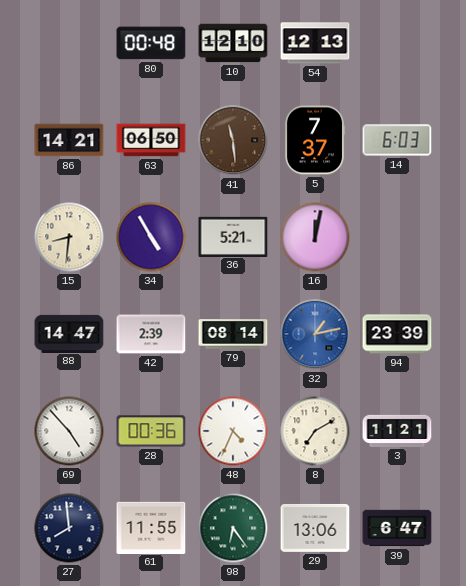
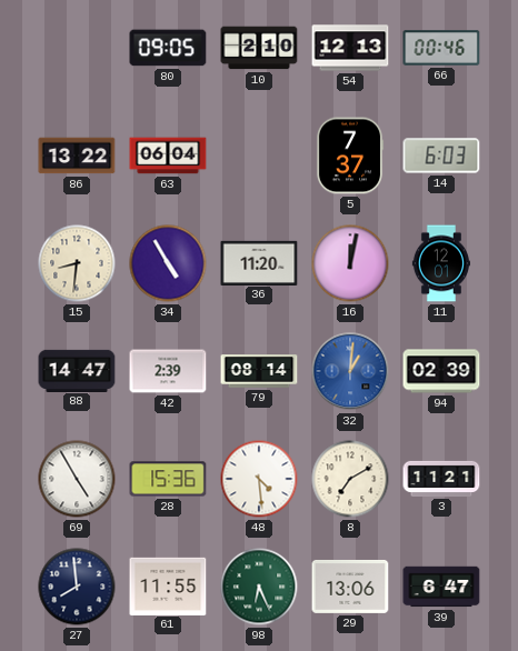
80: 00:48 -> 09:05
10: 12:10 -> 2:10
66: none -> 00:46
86: 14:21 -> 13:22
63: 06:50 -> 06:04
41: 11:29 -> none
36: 5:21 -> 11:20
11: none -> 12:01
32: 1:13 -> 1:01
94: 23:39 -> 02:39
69: 4:53 -> 4:55
28: 00:36 -> 15:36
48: 4:34 -> 4:29
98: 6:24 -> 6:26
